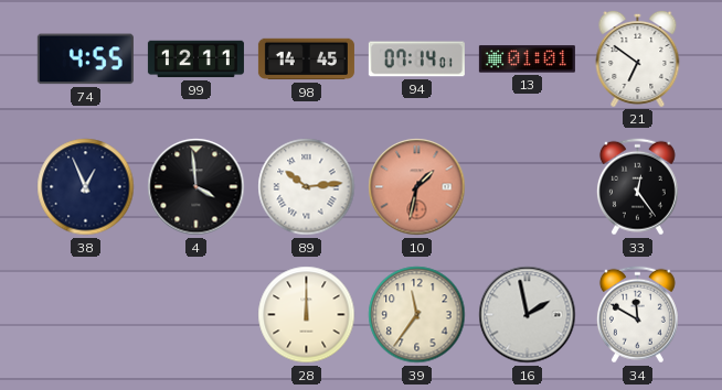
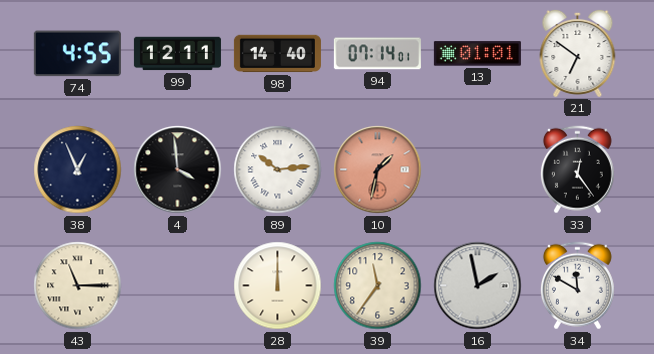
98: 14:45 -> 14:40
43: none -> 11:15
